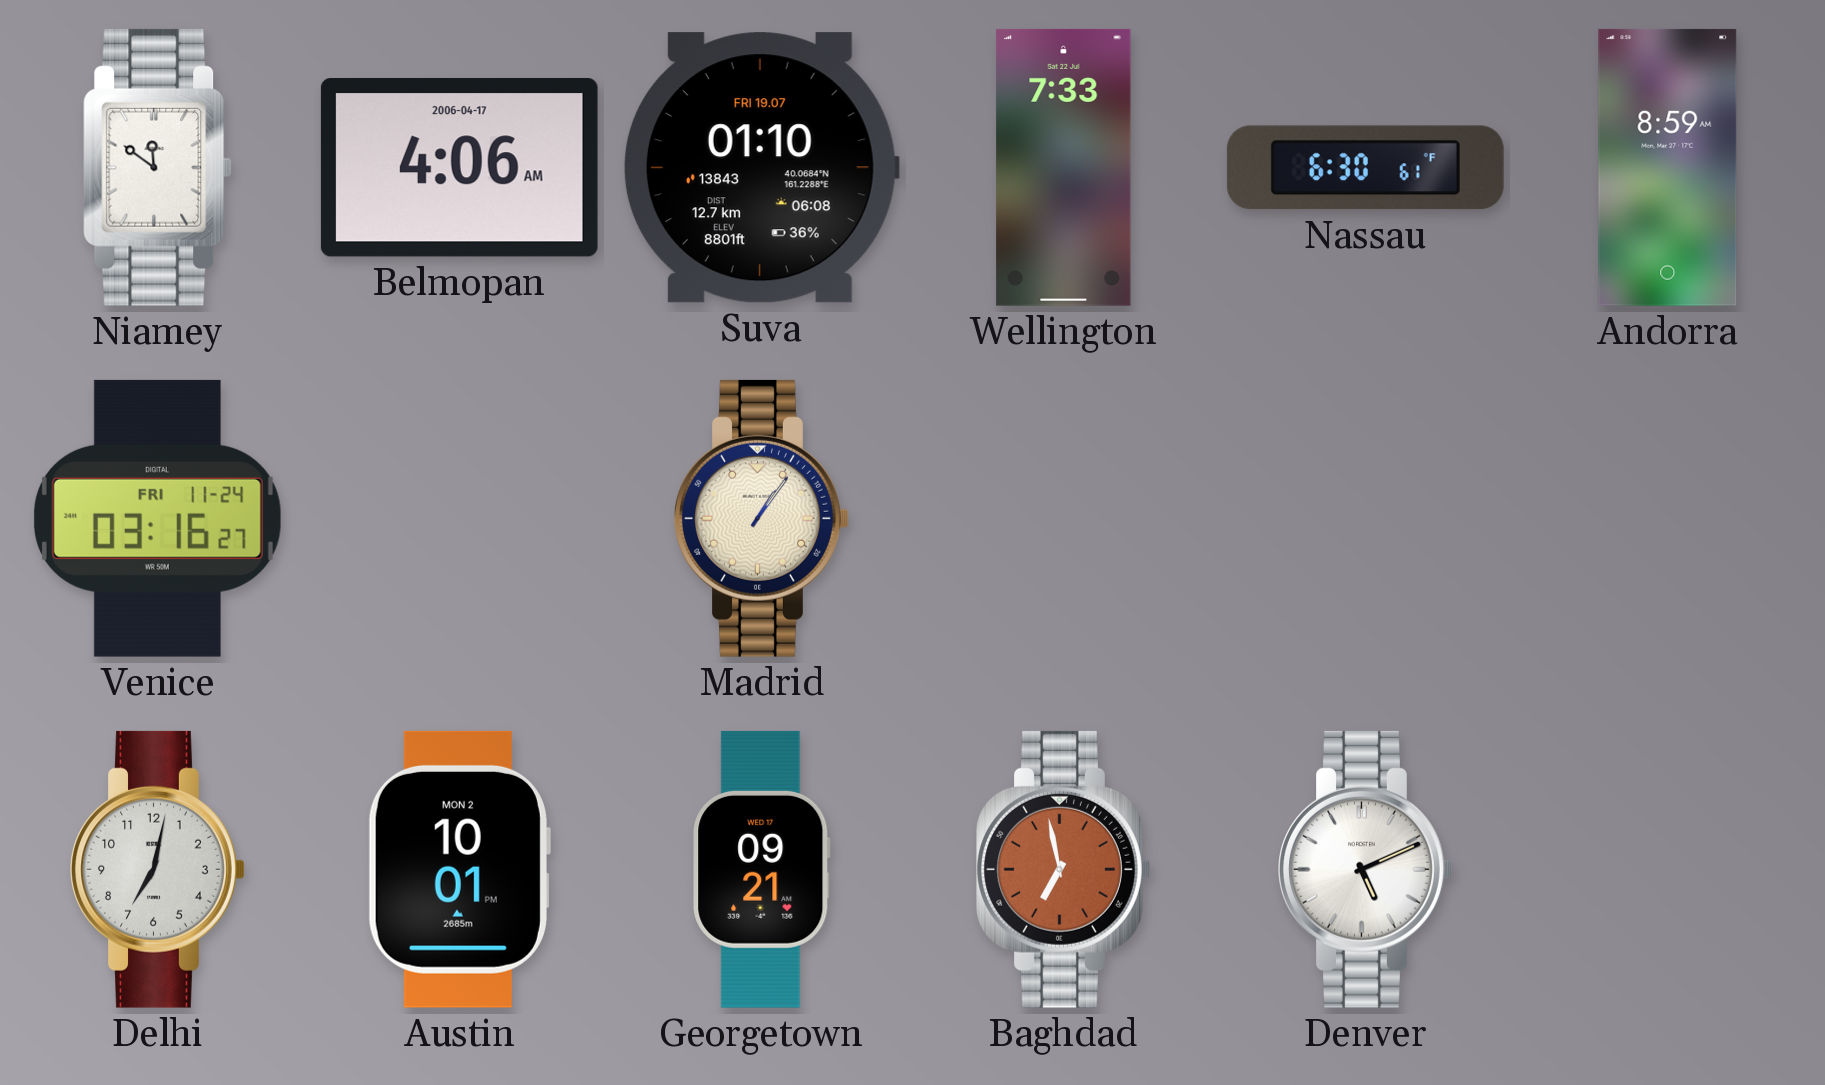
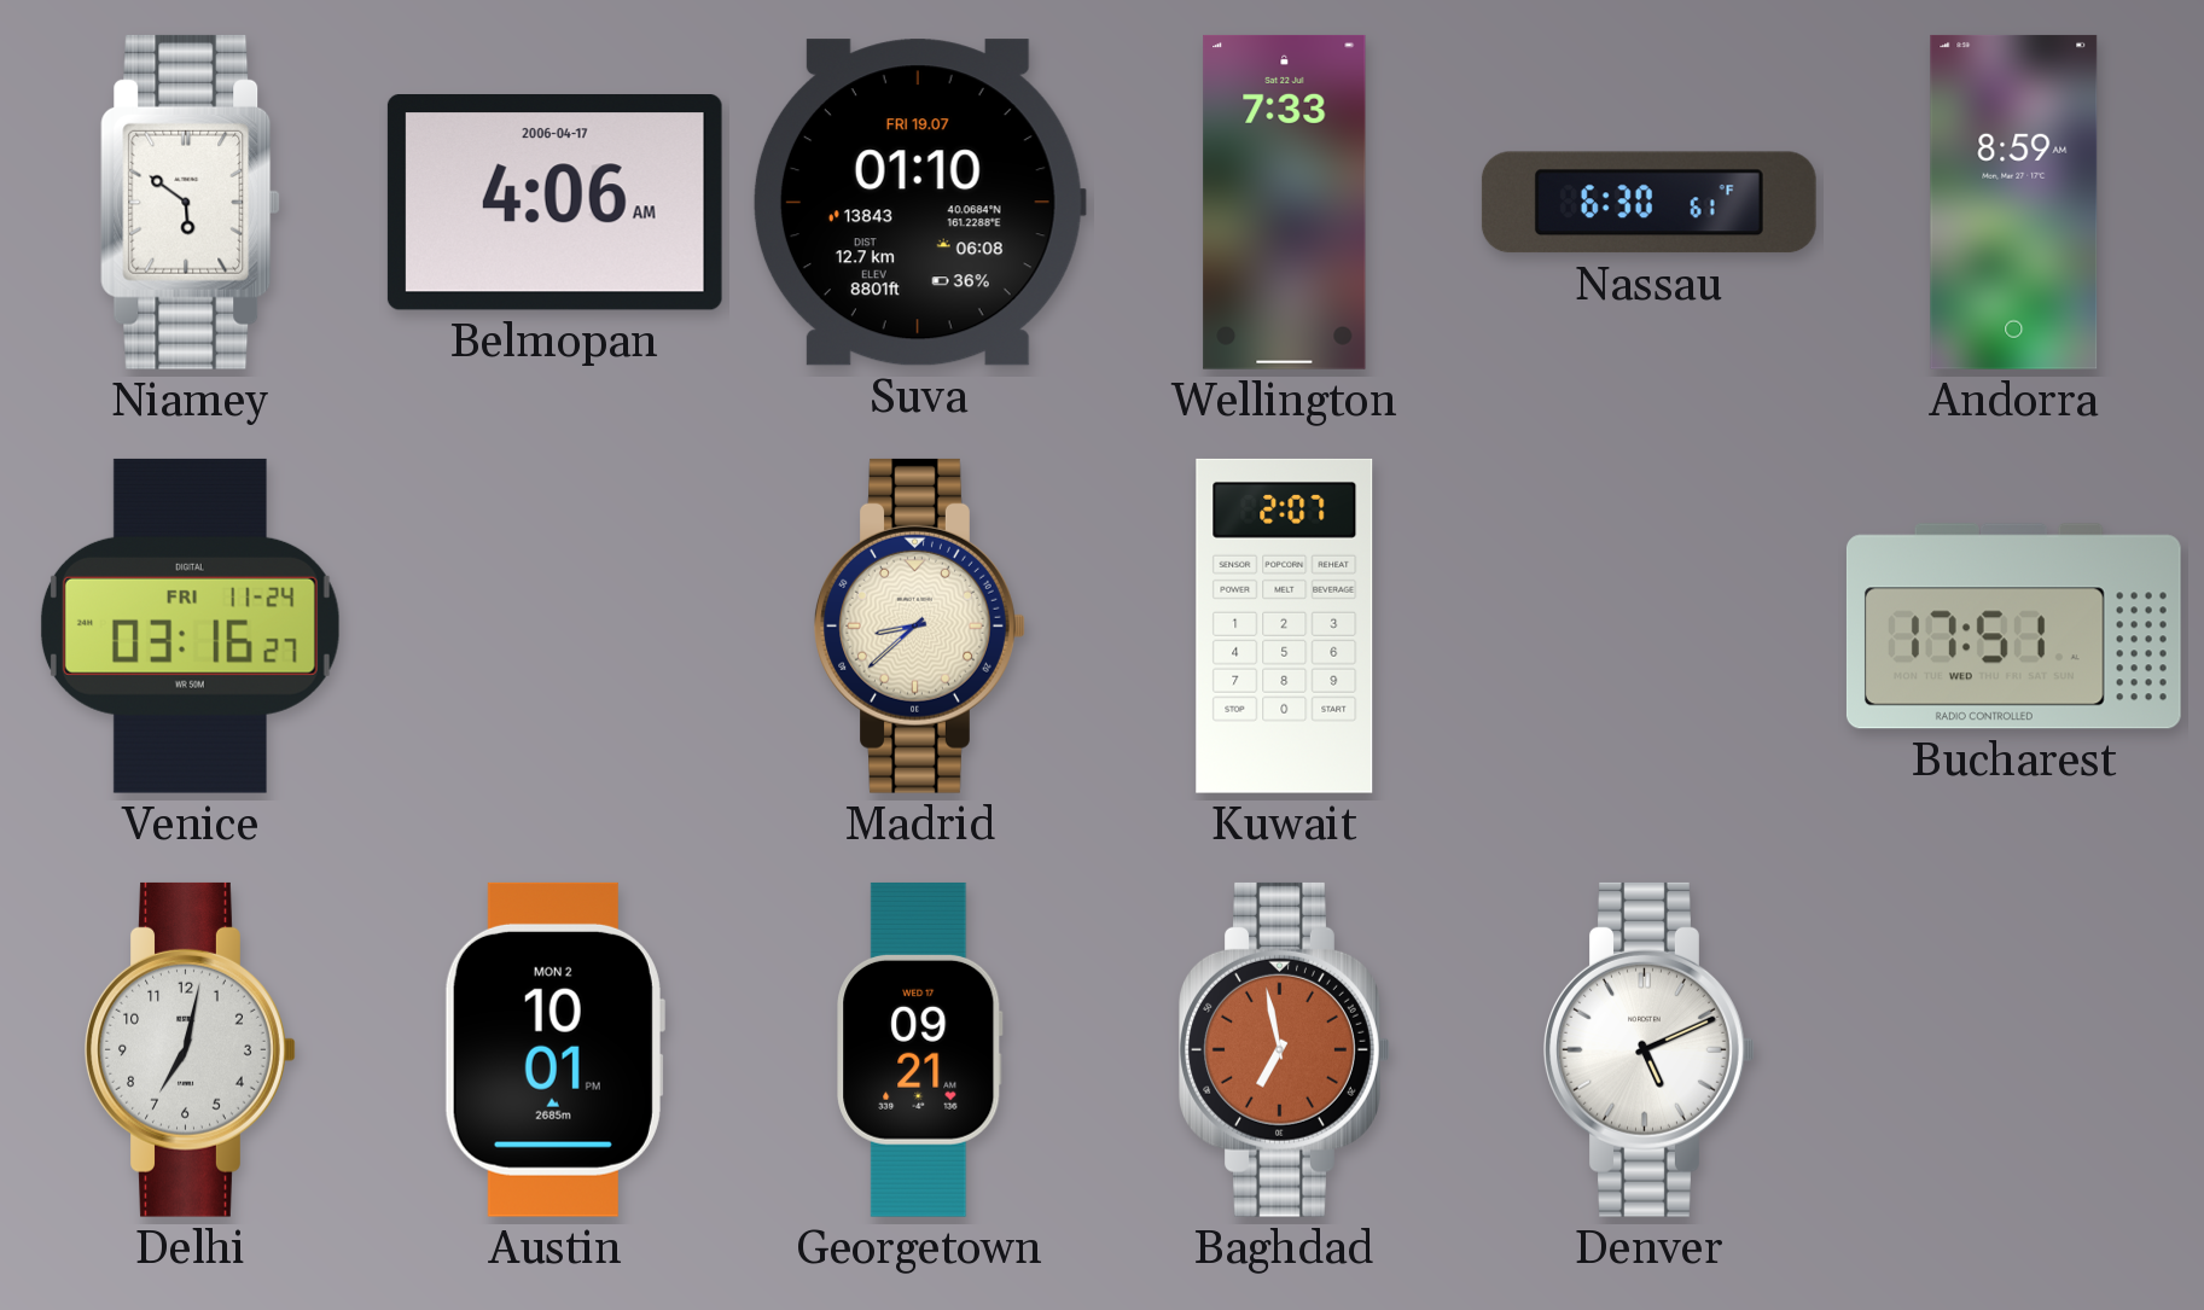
Niamey: 11:51 -> 5:51
Madrid: 1:06 -> 8:38
Kuwait: none -> 2:07
Bucharest: none -> 17:51
